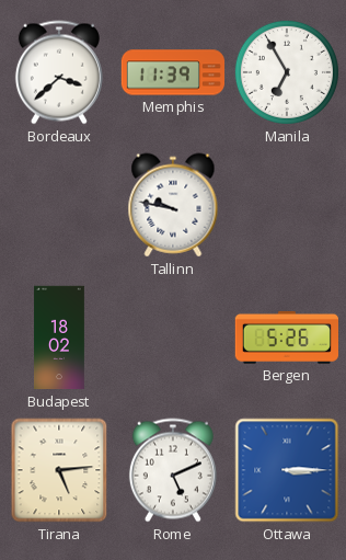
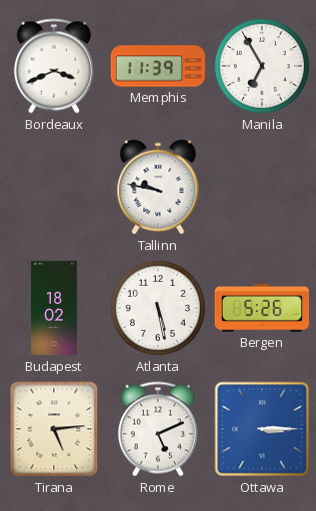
Bordeaux: 3:38 -> 3:41
Atlanta: none -> 5:28
